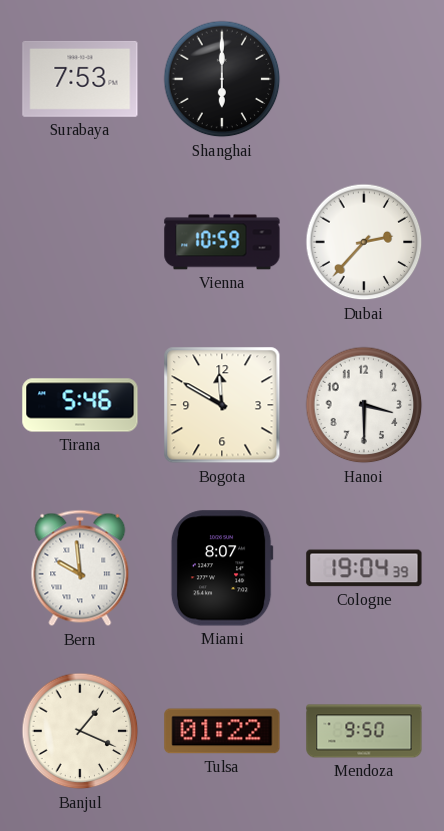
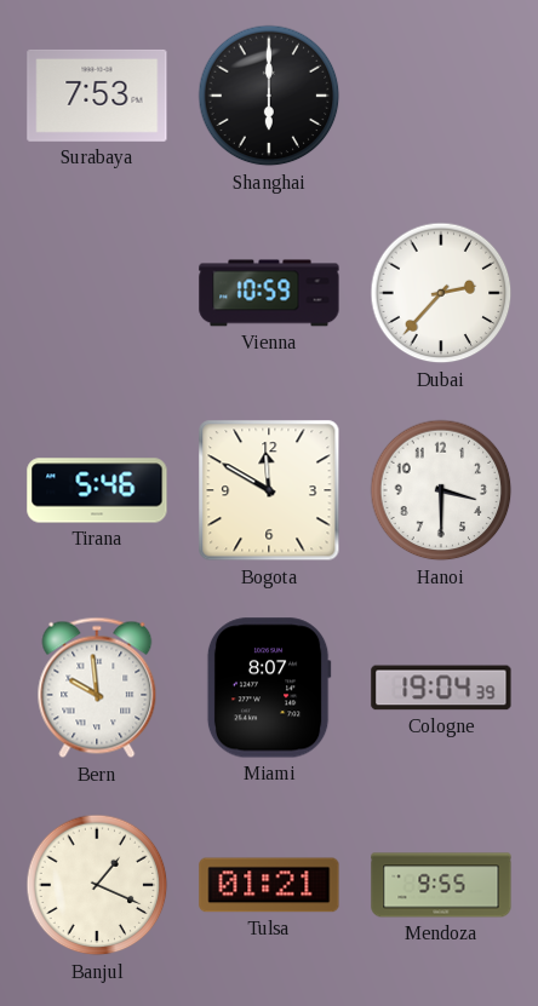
Tulsa: 01:22 -> 01:21
Mendoza: 9:50 -> 9:55
